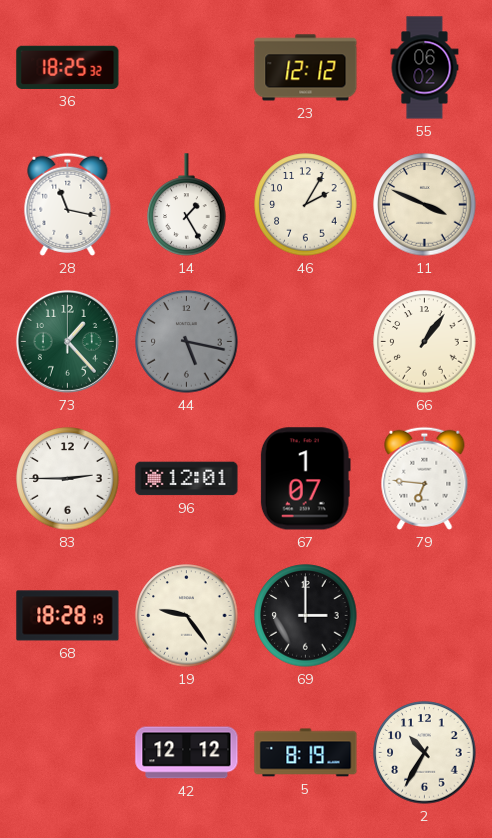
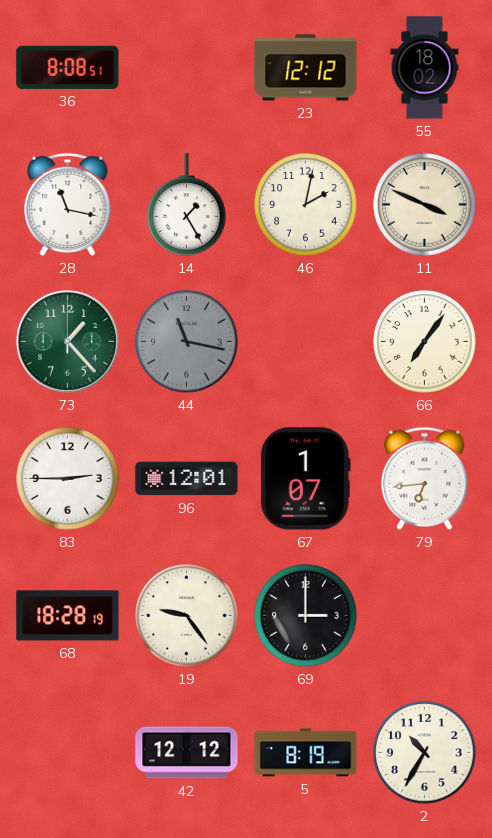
36: 18:25 -> 8:08
55: 06:02 -> 18:02
46: 2:05 -> 2:02
44: 5:17 -> 11:17
66: 1:06 -> 7:06
79: 6:46 -> 6:44
